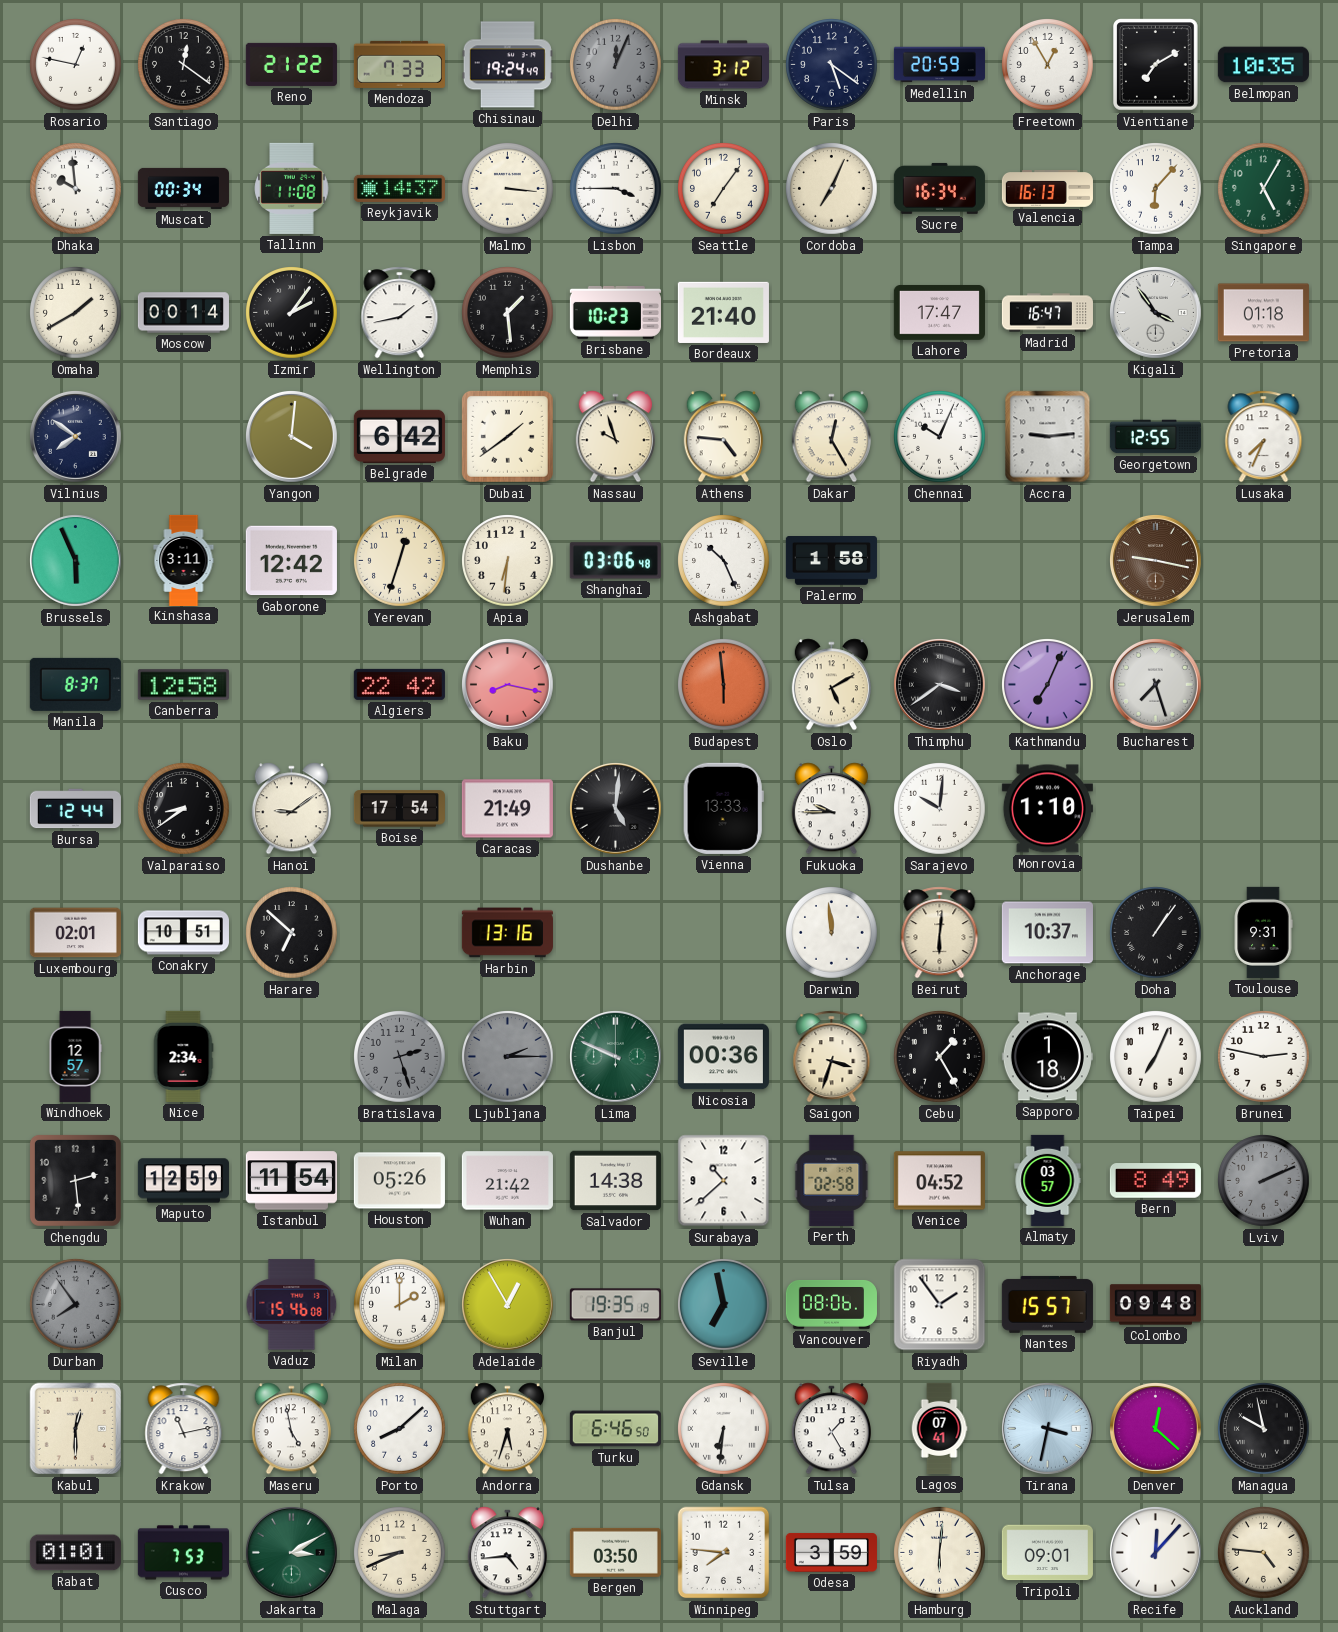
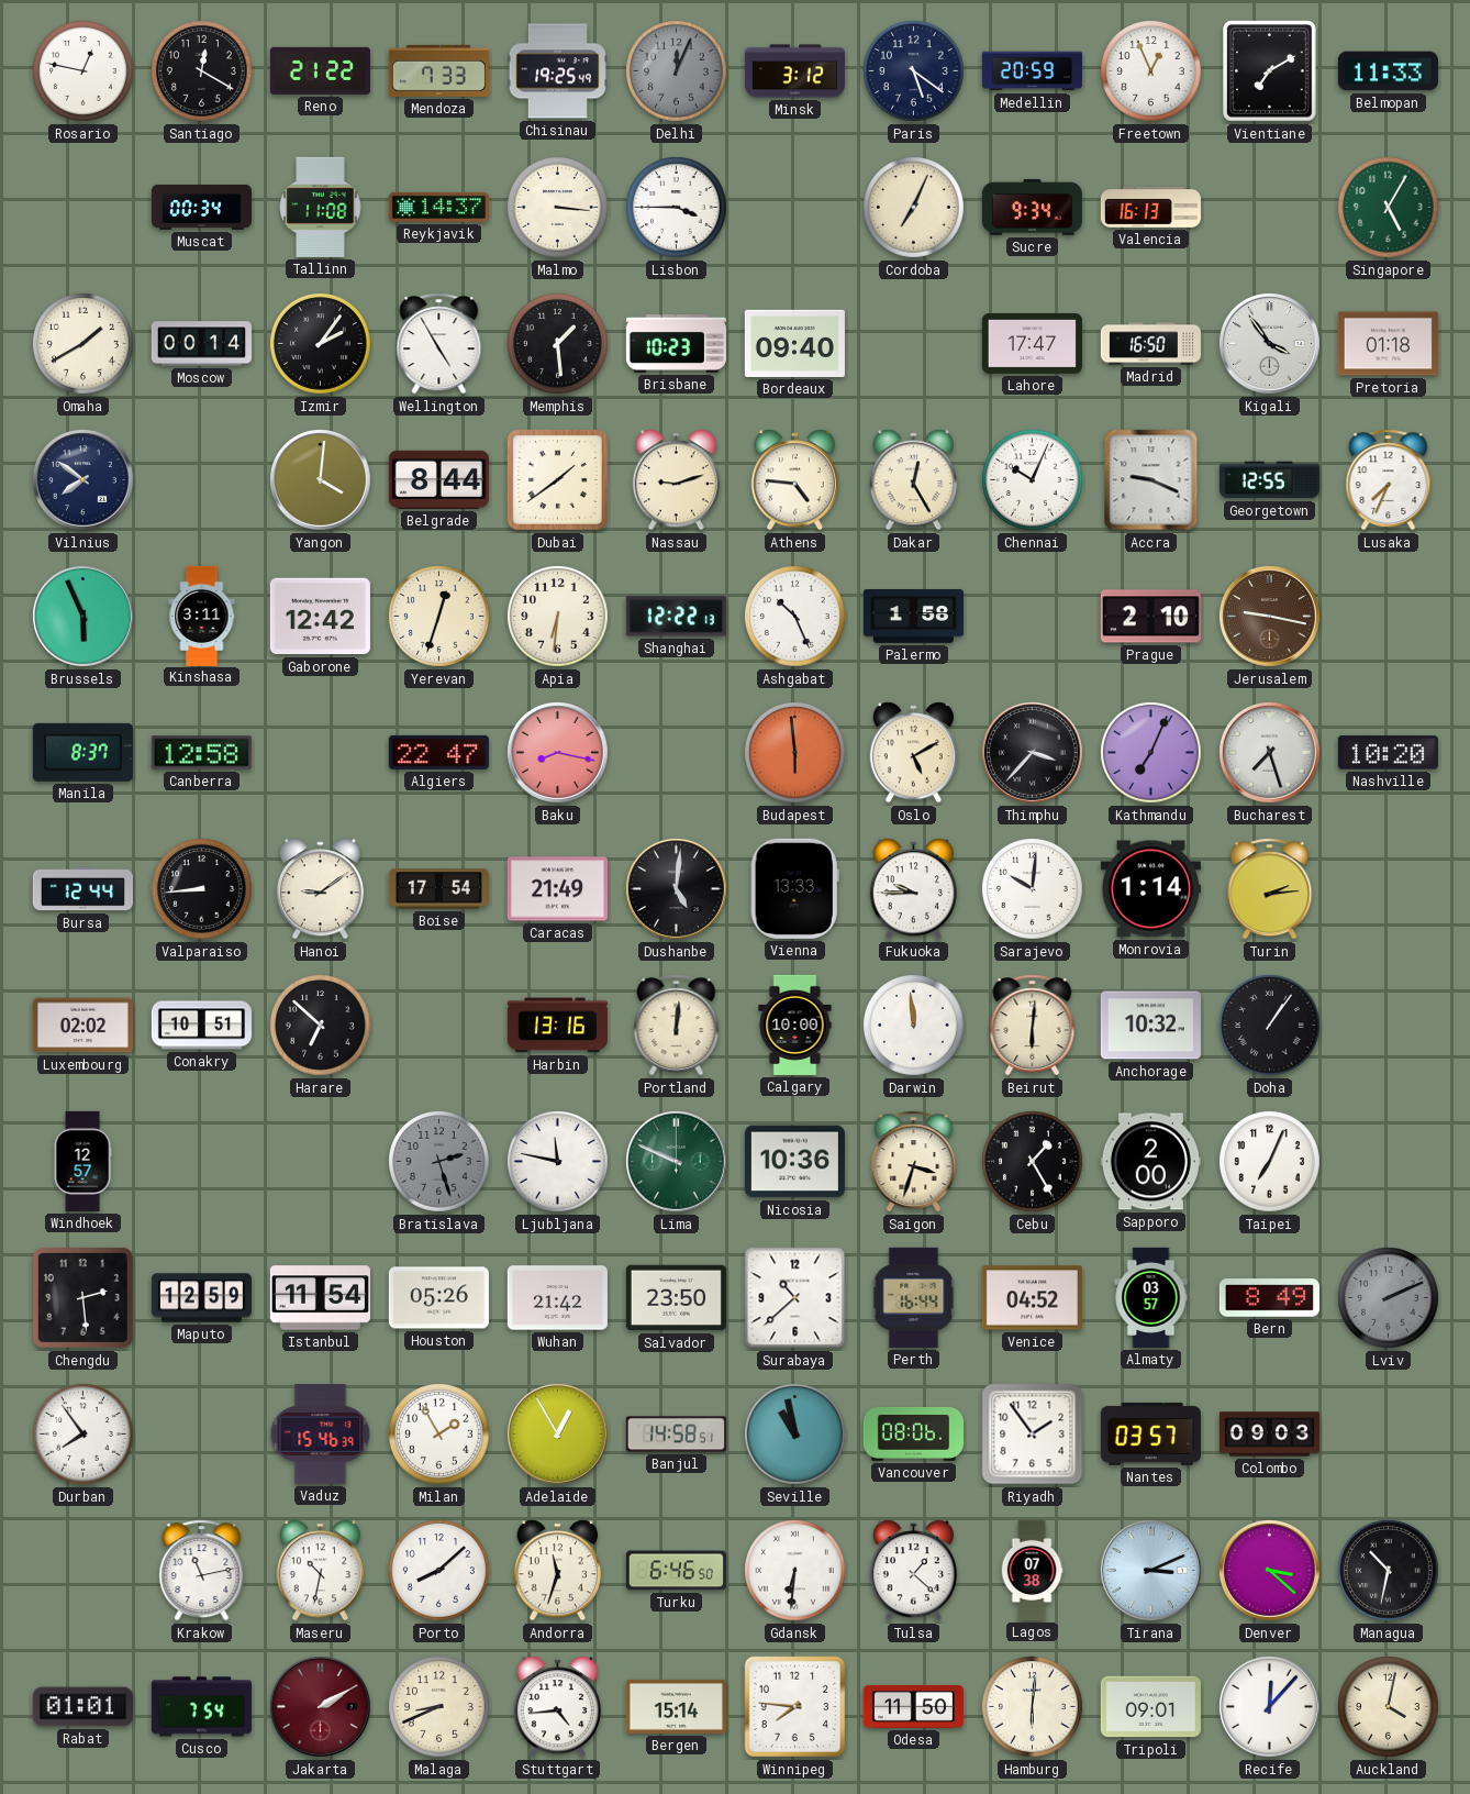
Santiago: 12:21 -> 12:20
Chisinau: 19:24 -> 19:25
Freetown: 12:55 -> 12:56
Belmopan: 10:35 -> 11:33
Dhaka: 9:59 -> none
Seattle: 7:06 -> none
Sucre: 16:34 -> 9:34
Tampa: 6:07 -> none
Wellington: 1:43 -> 4:55
Bordeaux: 21:40 -> 09:40
Madrid: 16:47 -> 16:50
Belgrade: 6:42 -> 8:44
Nassau: 9:57 -> 9:12
Accra: 9:14 -> 9:19
Shanghai: 03:06 -> 12:22
Prague: none -> 2:10
Algiers: 22:42 -> 22:47
Thimphu: 3:39 -> 3:37
Nashville: none -> 10:20
Valparaiso: 8:39 -> 8:44
Monrovia: 1:10 -> 1:14
Turin: none -> 2:14
Luxembourg: 02:01 -> 02:02
Portland: none -> 12:01
Calgary: none -> 10:00
Anchorage: 10:37 -> 10:32
Toulouse: 9:31 -> none
Nice: 2:34 -> none
Ljubljana: 2:15 -> 11:47
Ljubljana dial: grey -> white
Nicosia: 00:36 -> 10:36
Sapporo: 1:18 -> 2:00
Brunei: 2:47 -> none
Salvador: 14:38 -> 23:50
Perth: 02:58 -> 16:44
Durban dial: grey -> white
Vaduz: 15:46:08 -> 15:46:39
Milan: 2:00 -> 1:55
Banjul: 19:35 -> 14:58
Seville: 6:58 -> 10:58
Nantes: 15:57 -> 03:57
Colombo: 09:48 -> 09:03
Kabul: 12:30 -> none
Maseru: 4:58 -> 10:32
Andorra: 5:33 -> 11:33
Tulsa: 1:25 -> 1:22
Lagos: 07:41 -> 07:38
Tirana: 3:32 -> 3:11
Denver: 12:22 -> 3:22
Managua: 9:58 -> 10:32
Cusco: 7:53 -> 7:54
Jakarta: 3:10 -> 2:10
Jakarta dial: green -> burgundy
Bergen: 03:50 -> 15:14
Odesa: 3:59 -> 11:50
Auckland: 4:46 -> 4:02
